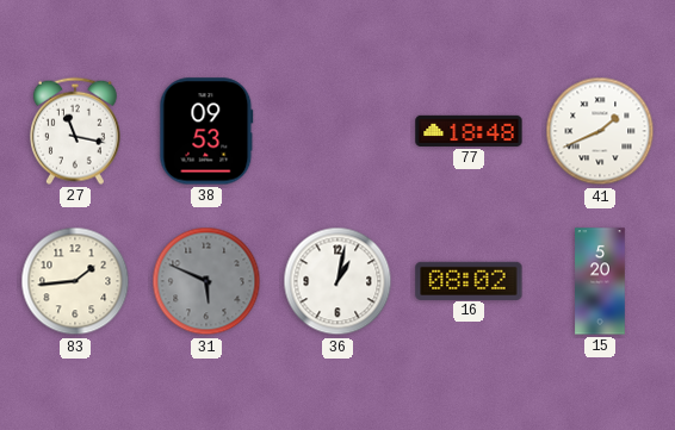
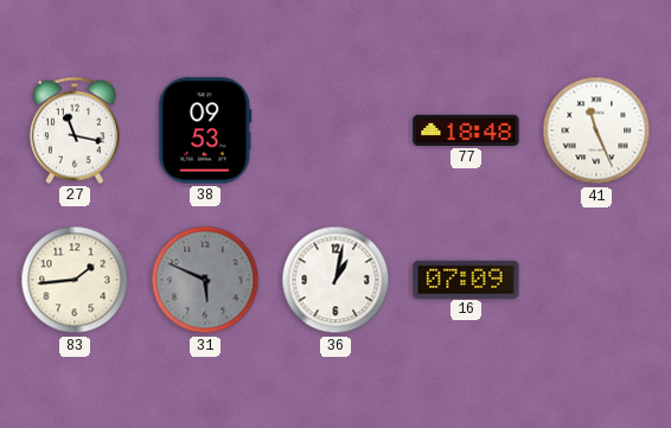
41: 1:41 -> 11:26
16: 08:02 -> 07:09
15: 5:20 -> none
